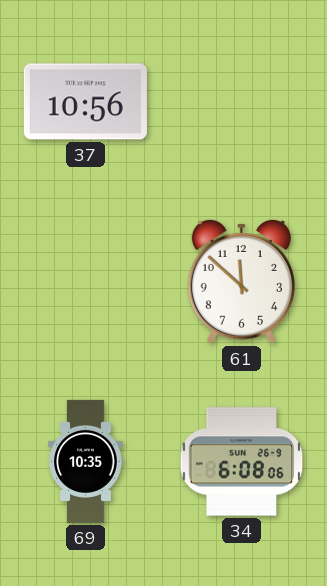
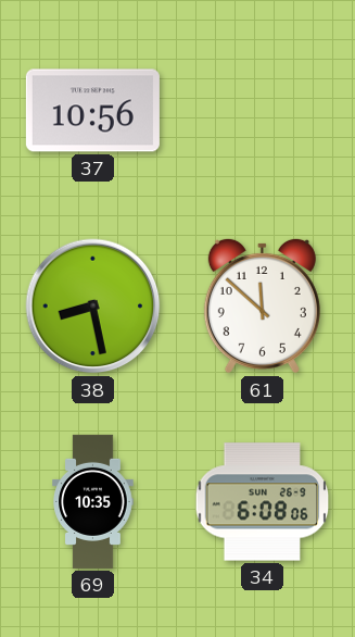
38: none -> 8:28
